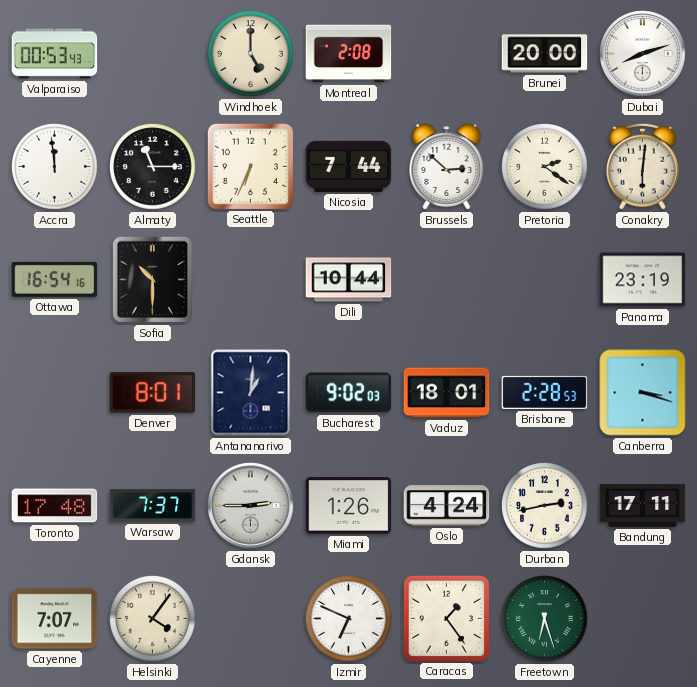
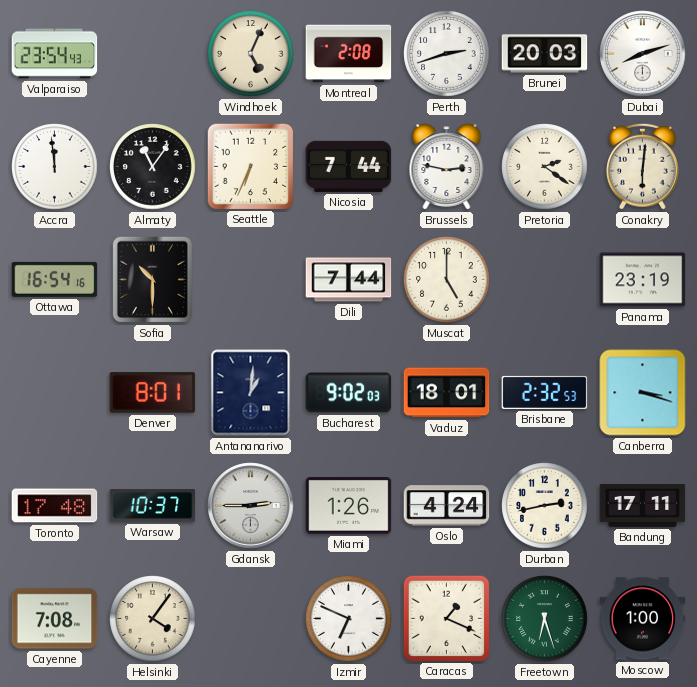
Valparaiso: 00:53 -> 23:54
Windhoek: 5:00 -> 5:04
Perth: none -> 2:42
Brunei: 20:00 -> 20:03
Almaty: 11:15 -> 11:06
Brussels: 2:52 -> 2:47
Dili: 10:44 -> 7:44
Muscat: none -> 5:00
Brisbane: 2:28 -> 2:32
Warsaw: 7:37 -> 10:37
Cayenne: 7:07 -> 7:08
Caracas: 1:24 -> 1:19
Moscow: none -> 1:00
